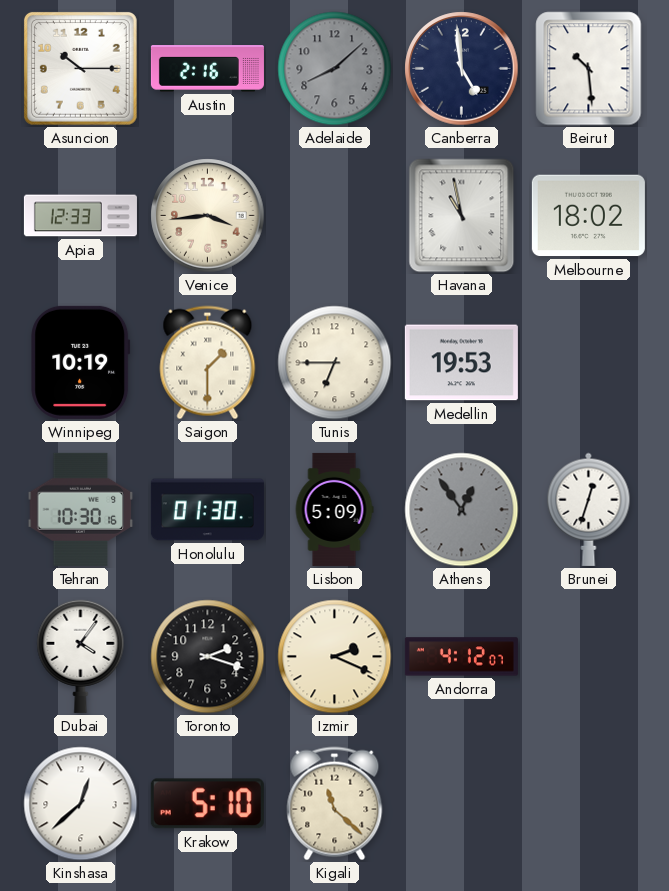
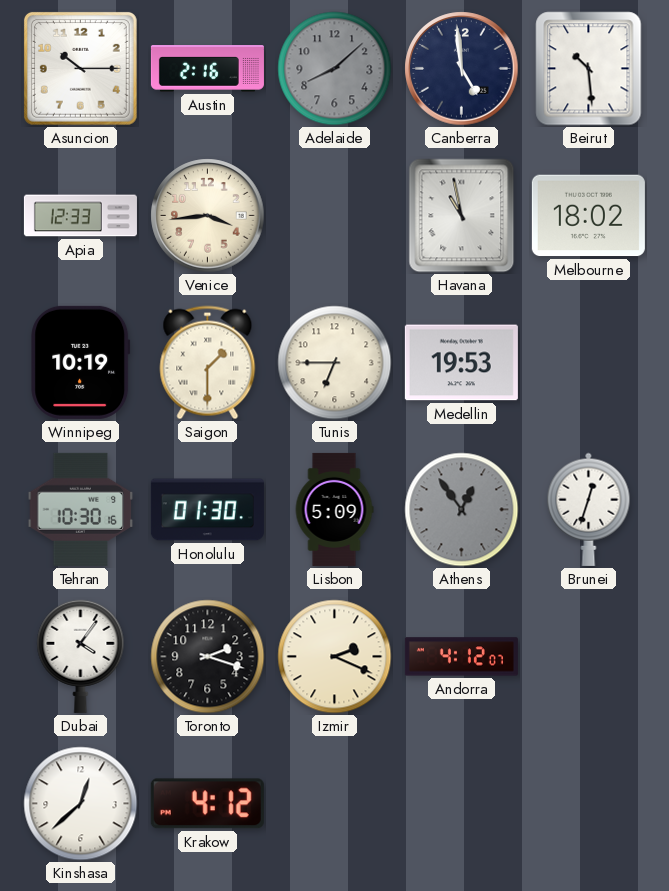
Krakow: 5:10 -> 4:12
Kigali: 11:22 -> none
